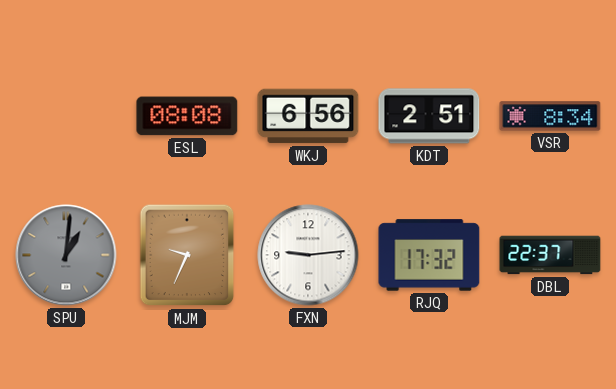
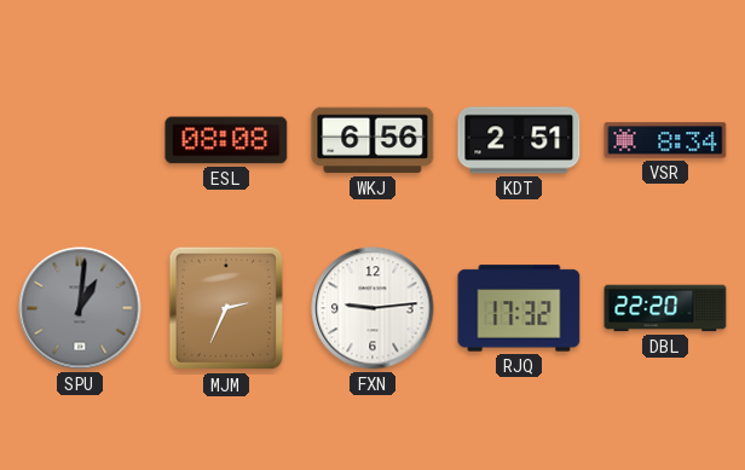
MJM: 9:34 -> 2:34
DBL: 22:37 -> 22:20
